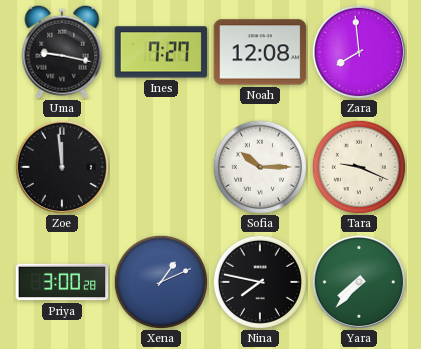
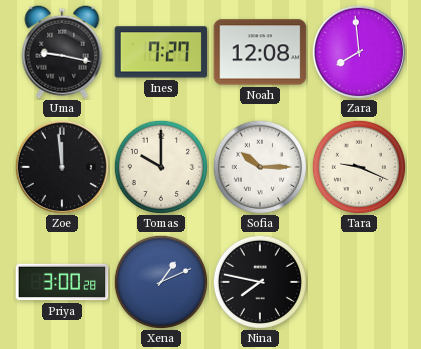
Tomas: none -> 10:00
Yara: 7:37 -> none
